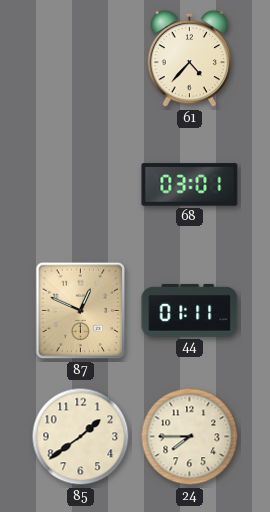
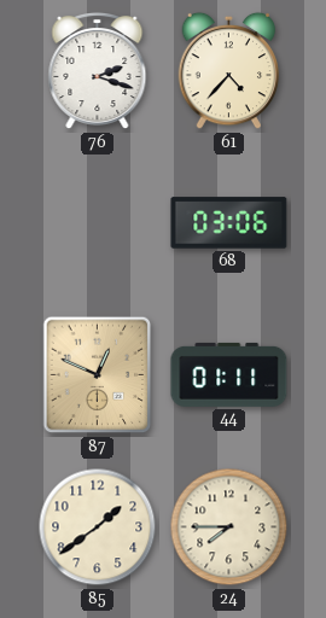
76: none -> 2:18
68: 03:01 -> 03:06
